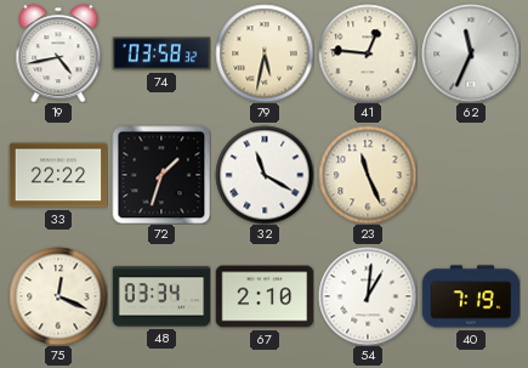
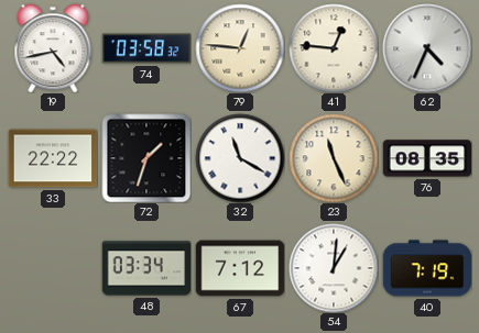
79: 5:32 -> 12:46
62: 11:34 -> 4:34
76: none -> 08:35
75: 12:19 -> none
67: 2:10 -> 7:12
